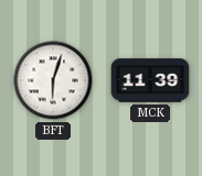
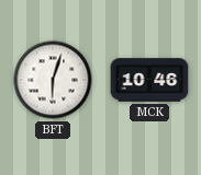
MCK: 11:39 -> 10:46
